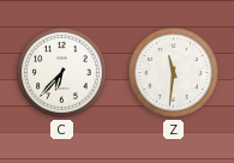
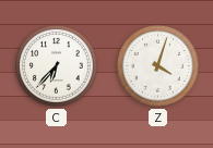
Z: 11:31 -> 4:03
